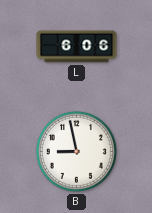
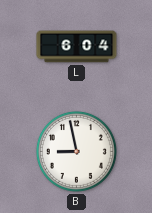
L: 6:06 -> 6:04
